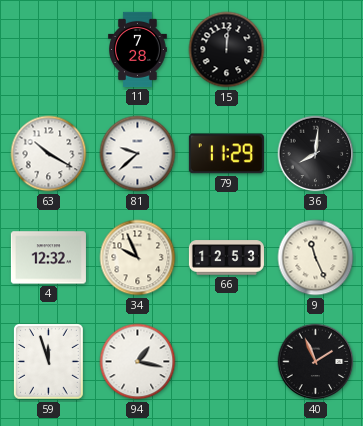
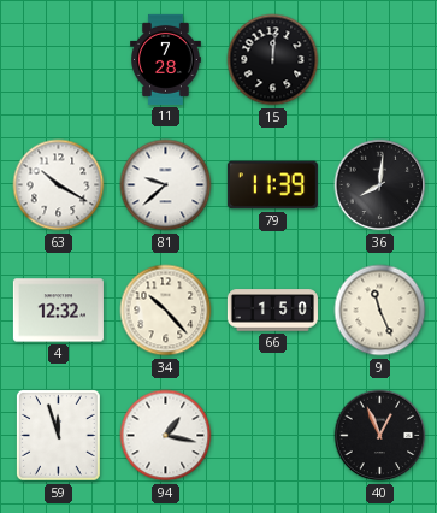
79: 11:29 -> 11:39
34: 9:56 -> 10:23
66: 12:53 -> 1:50
40: 1:56 -> 12:56
